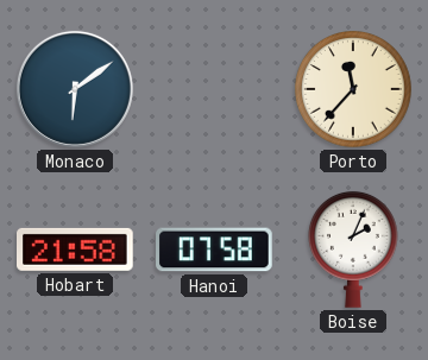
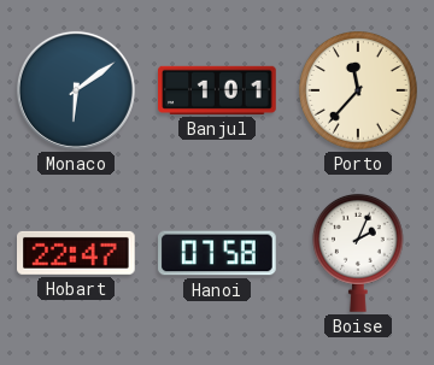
Banjul: none -> 1:01
Hobart: 21:58 -> 22:47
